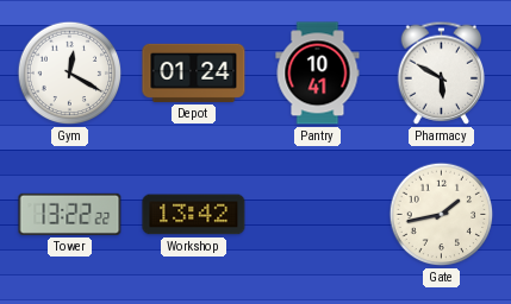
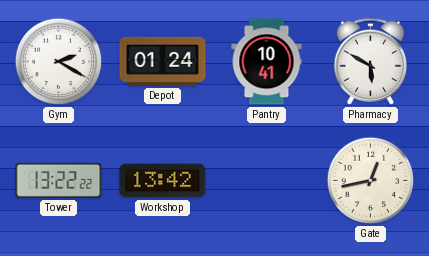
Gym: 12:20 -> 2:20
Gate: 1:43 -> 12:43
